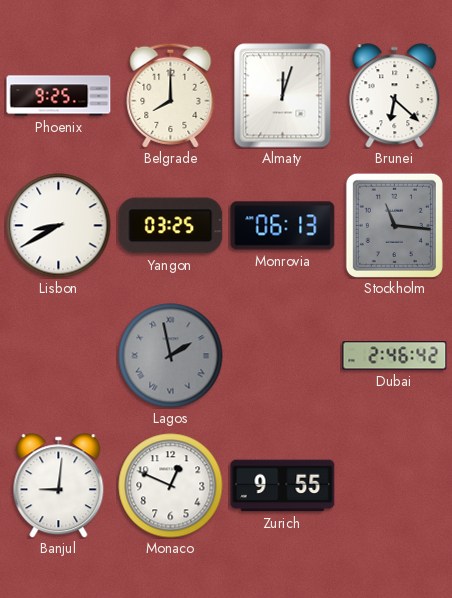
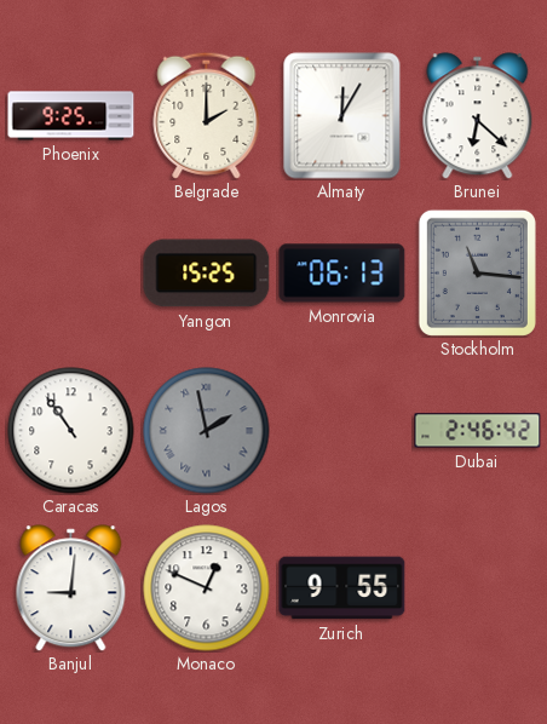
Belgrade: 8:00 -> 2:00
Almaty: 12:03 -> 12:05
Lisbon: 8:40 -> none
Yangon: 03:25 -> 15:25
Caracas: none -> 10:54
